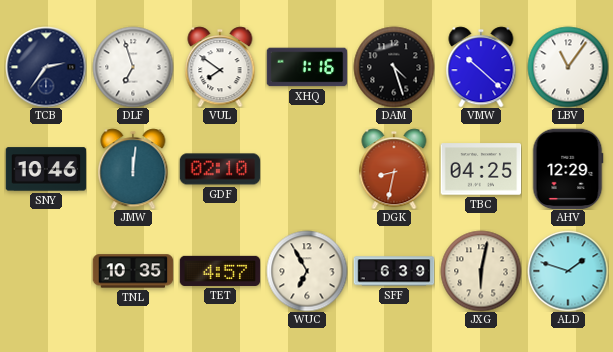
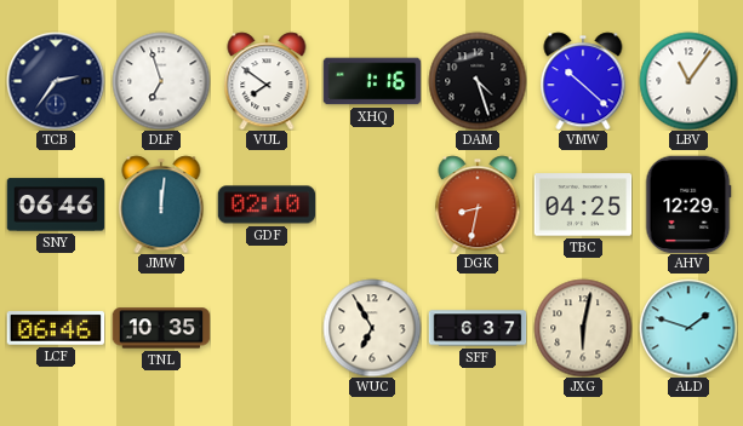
SNY: 10:46 -> 06:46
LCF: none -> 06:46
TET: 4:57 -> none
SFF: 6:39 -> 6:37
